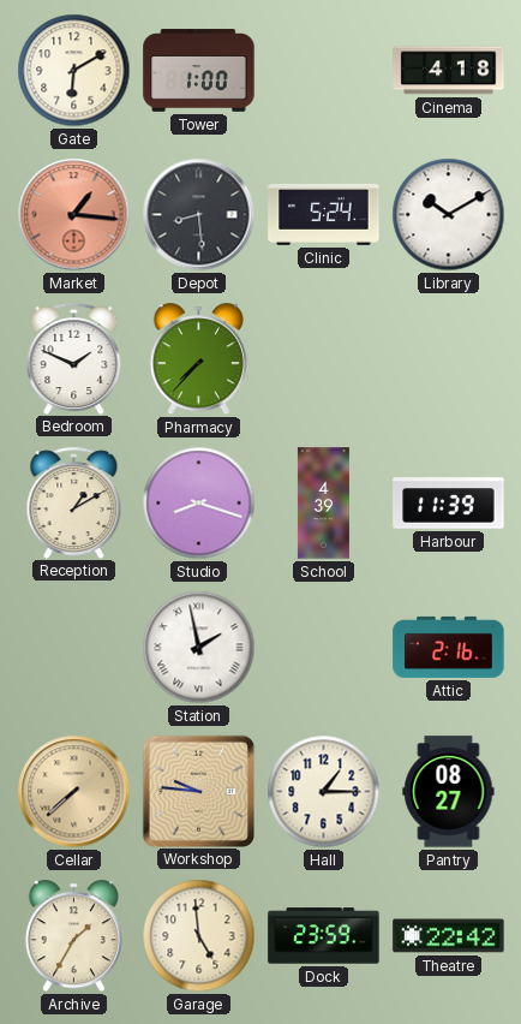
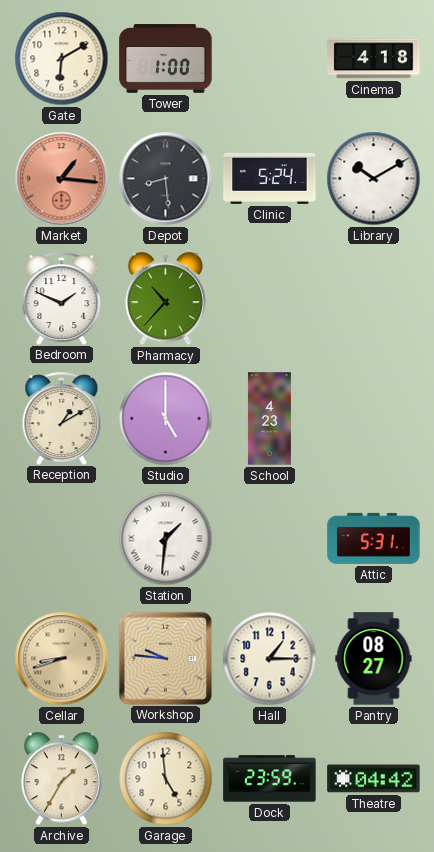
Pharmacy: 7:37 -> 10:37
Studio: 8:18 -> 5:00
School: 4:39 -> 4:23
Harbour: 11:39 -> none
Station: 1:58 -> 1:31
Attic: 2:16 -> 5:31
Cellar: 7:38 -> 8:42
Theatre: 22:42 -> 04:42
